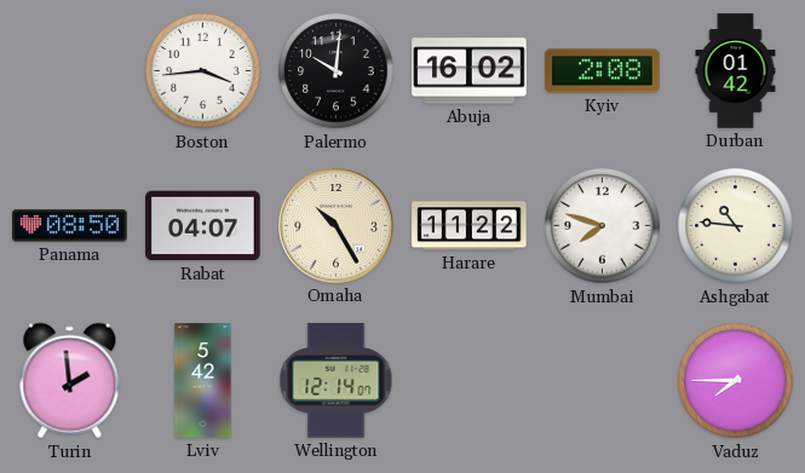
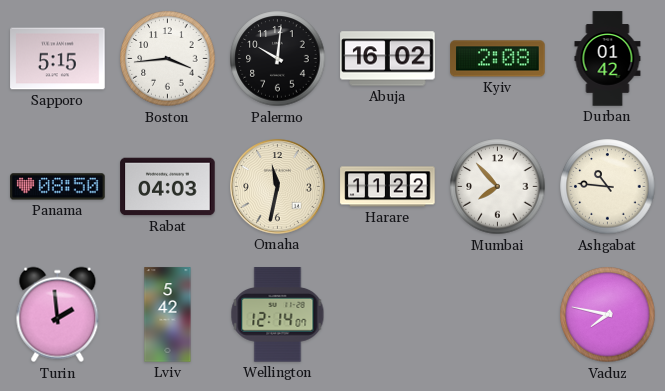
Sapporo: none -> 5:15
Rabat: 04:07 -> 04:03
Omaha: 10:25 -> 11:32
Mumbai: 7:48 -> 7:53
Vaduz: 7:45 -> 7:47
